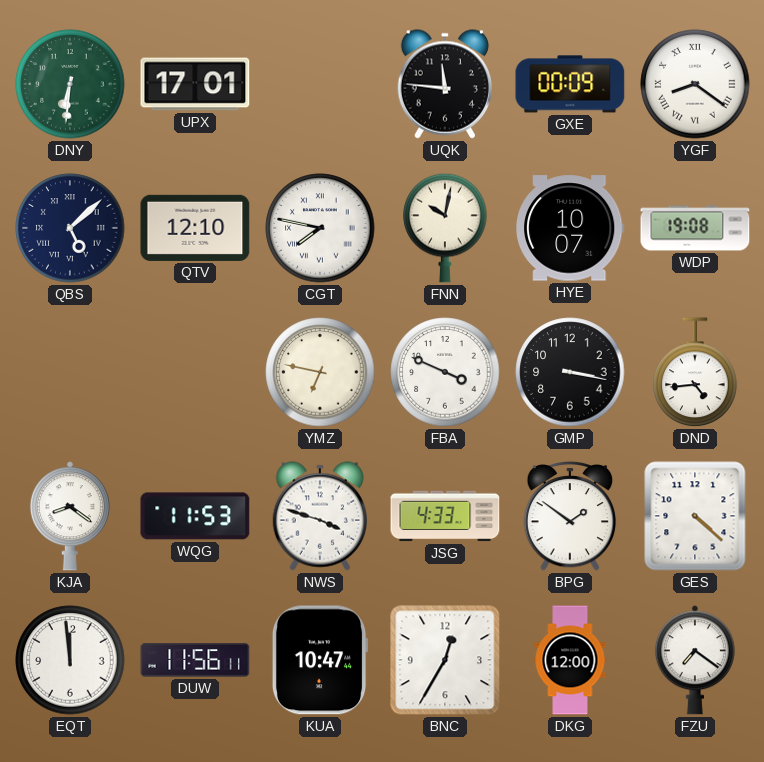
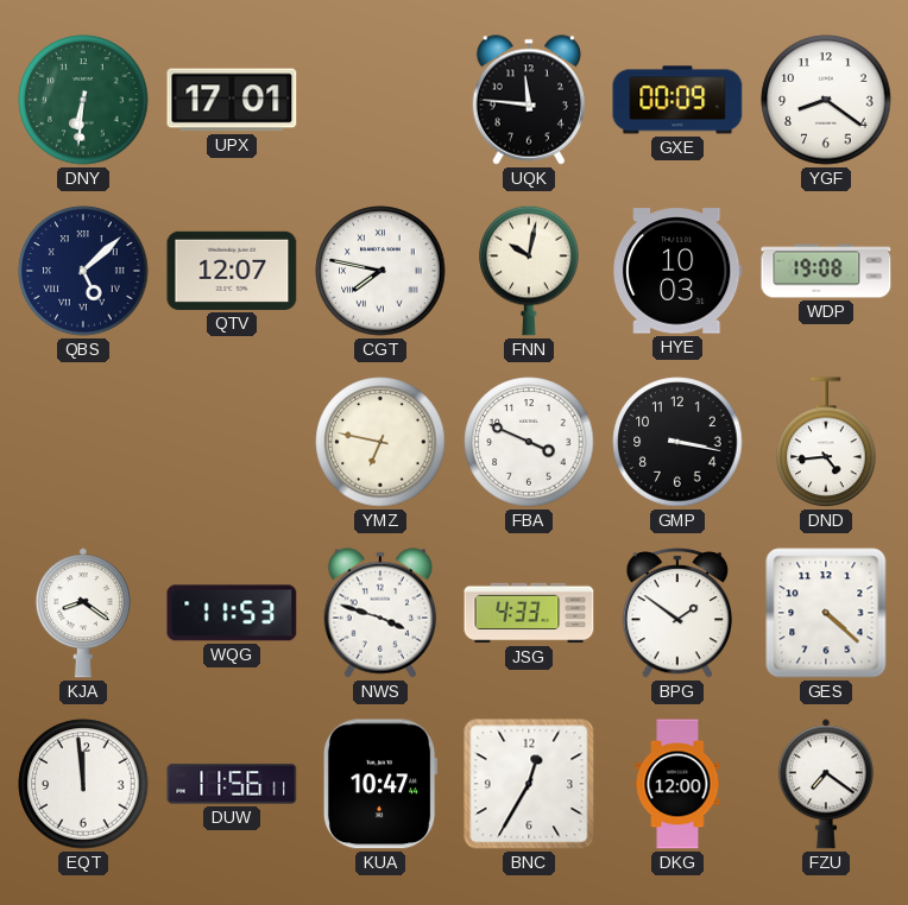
YGF numerals: Roman -> Arabic
QTV: 12:10 -> 12:07
HYE: 10:07 -> 10:03
